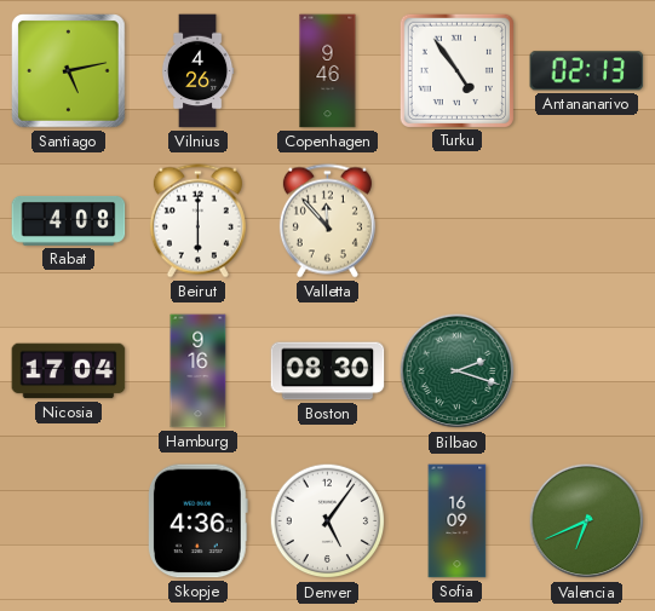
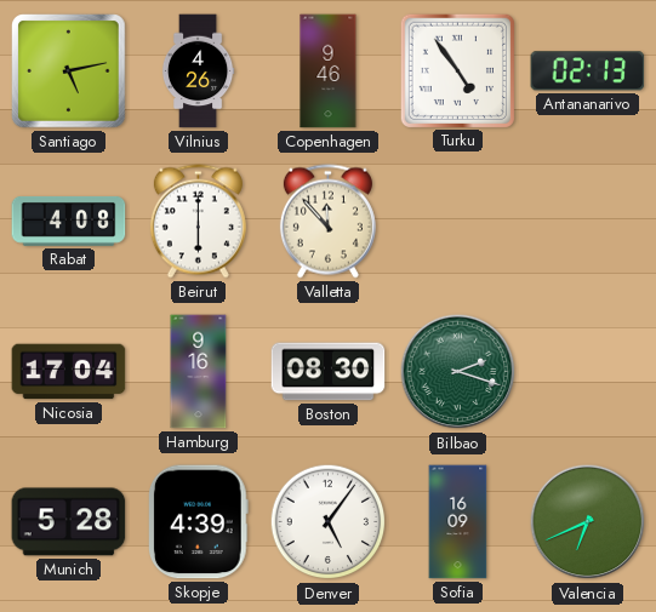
Munich: none -> 5:28
Skopje: 4:36 -> 4:39
